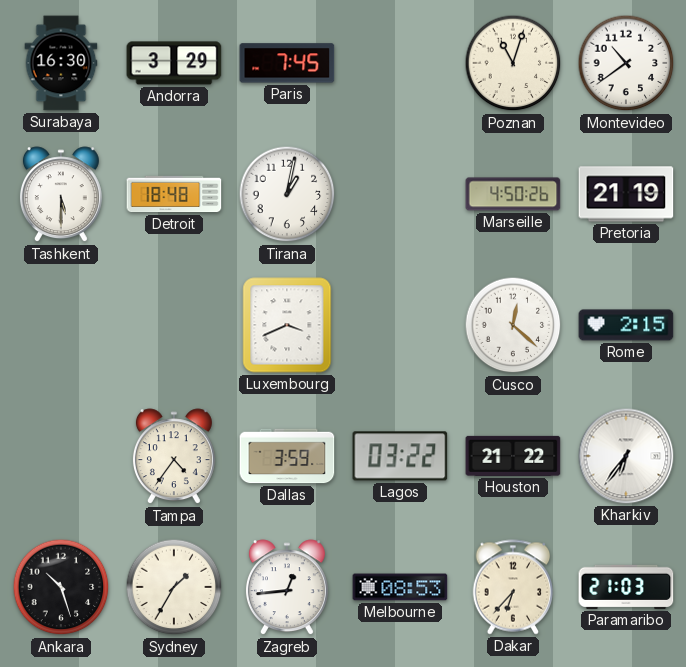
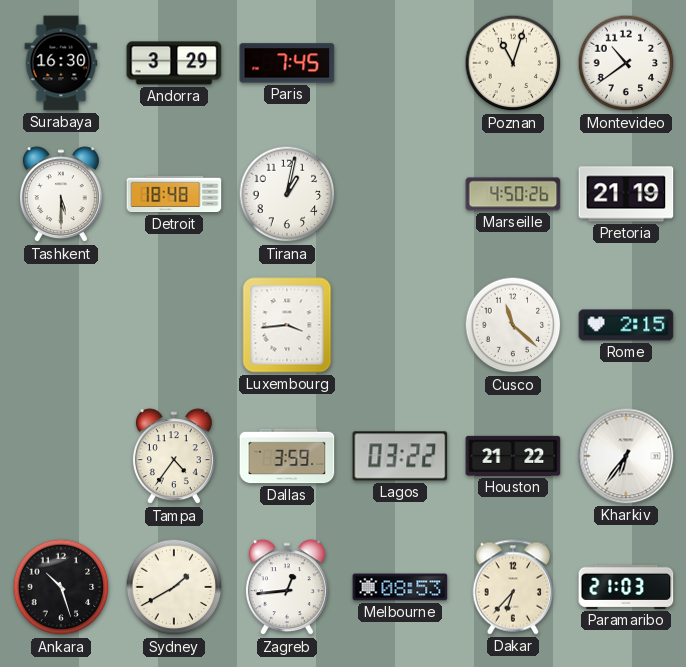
Luxembourg: 3:41 -> 3:44
Cusco: 12:22 -> 11:22
Sydney: 1:35 -> 1:40
